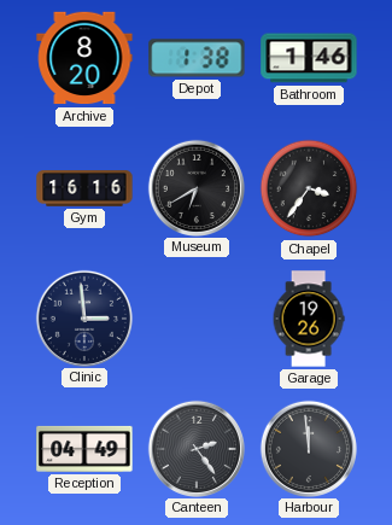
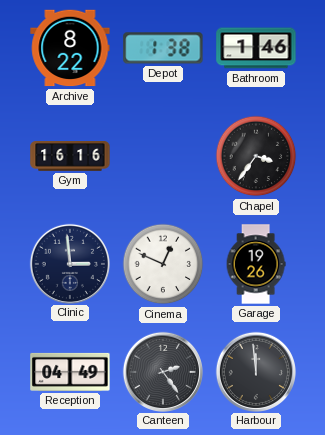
Archive: 8:20 -> 8:22
Museum: 6:40 -> none
Cinema: none -> 12:49
